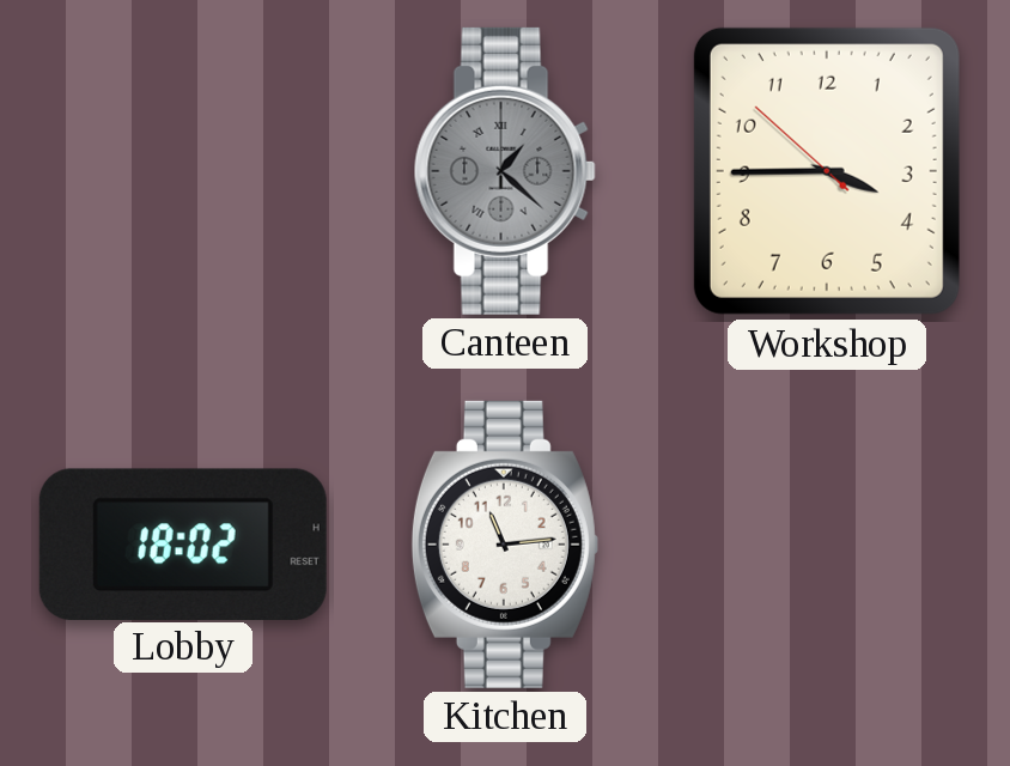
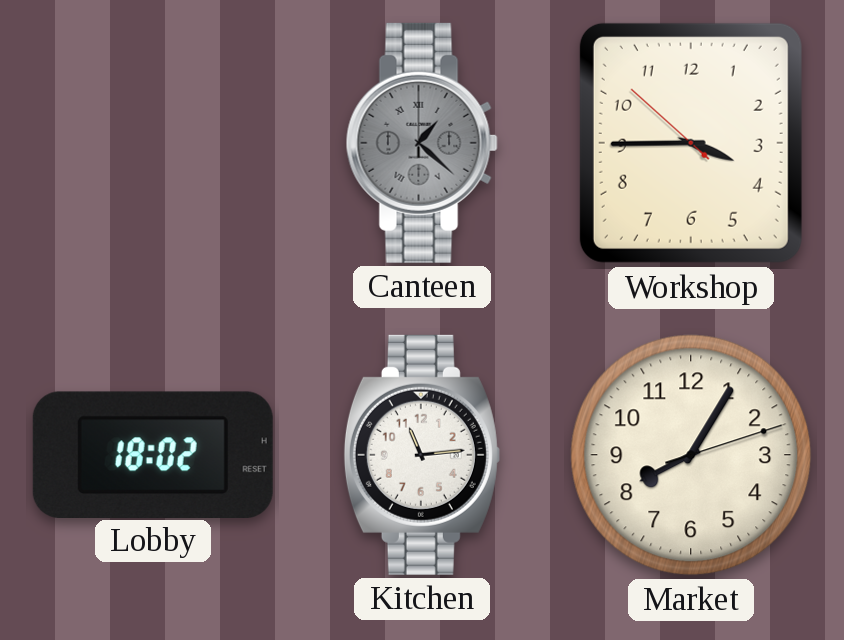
Market: none -> 8:05
